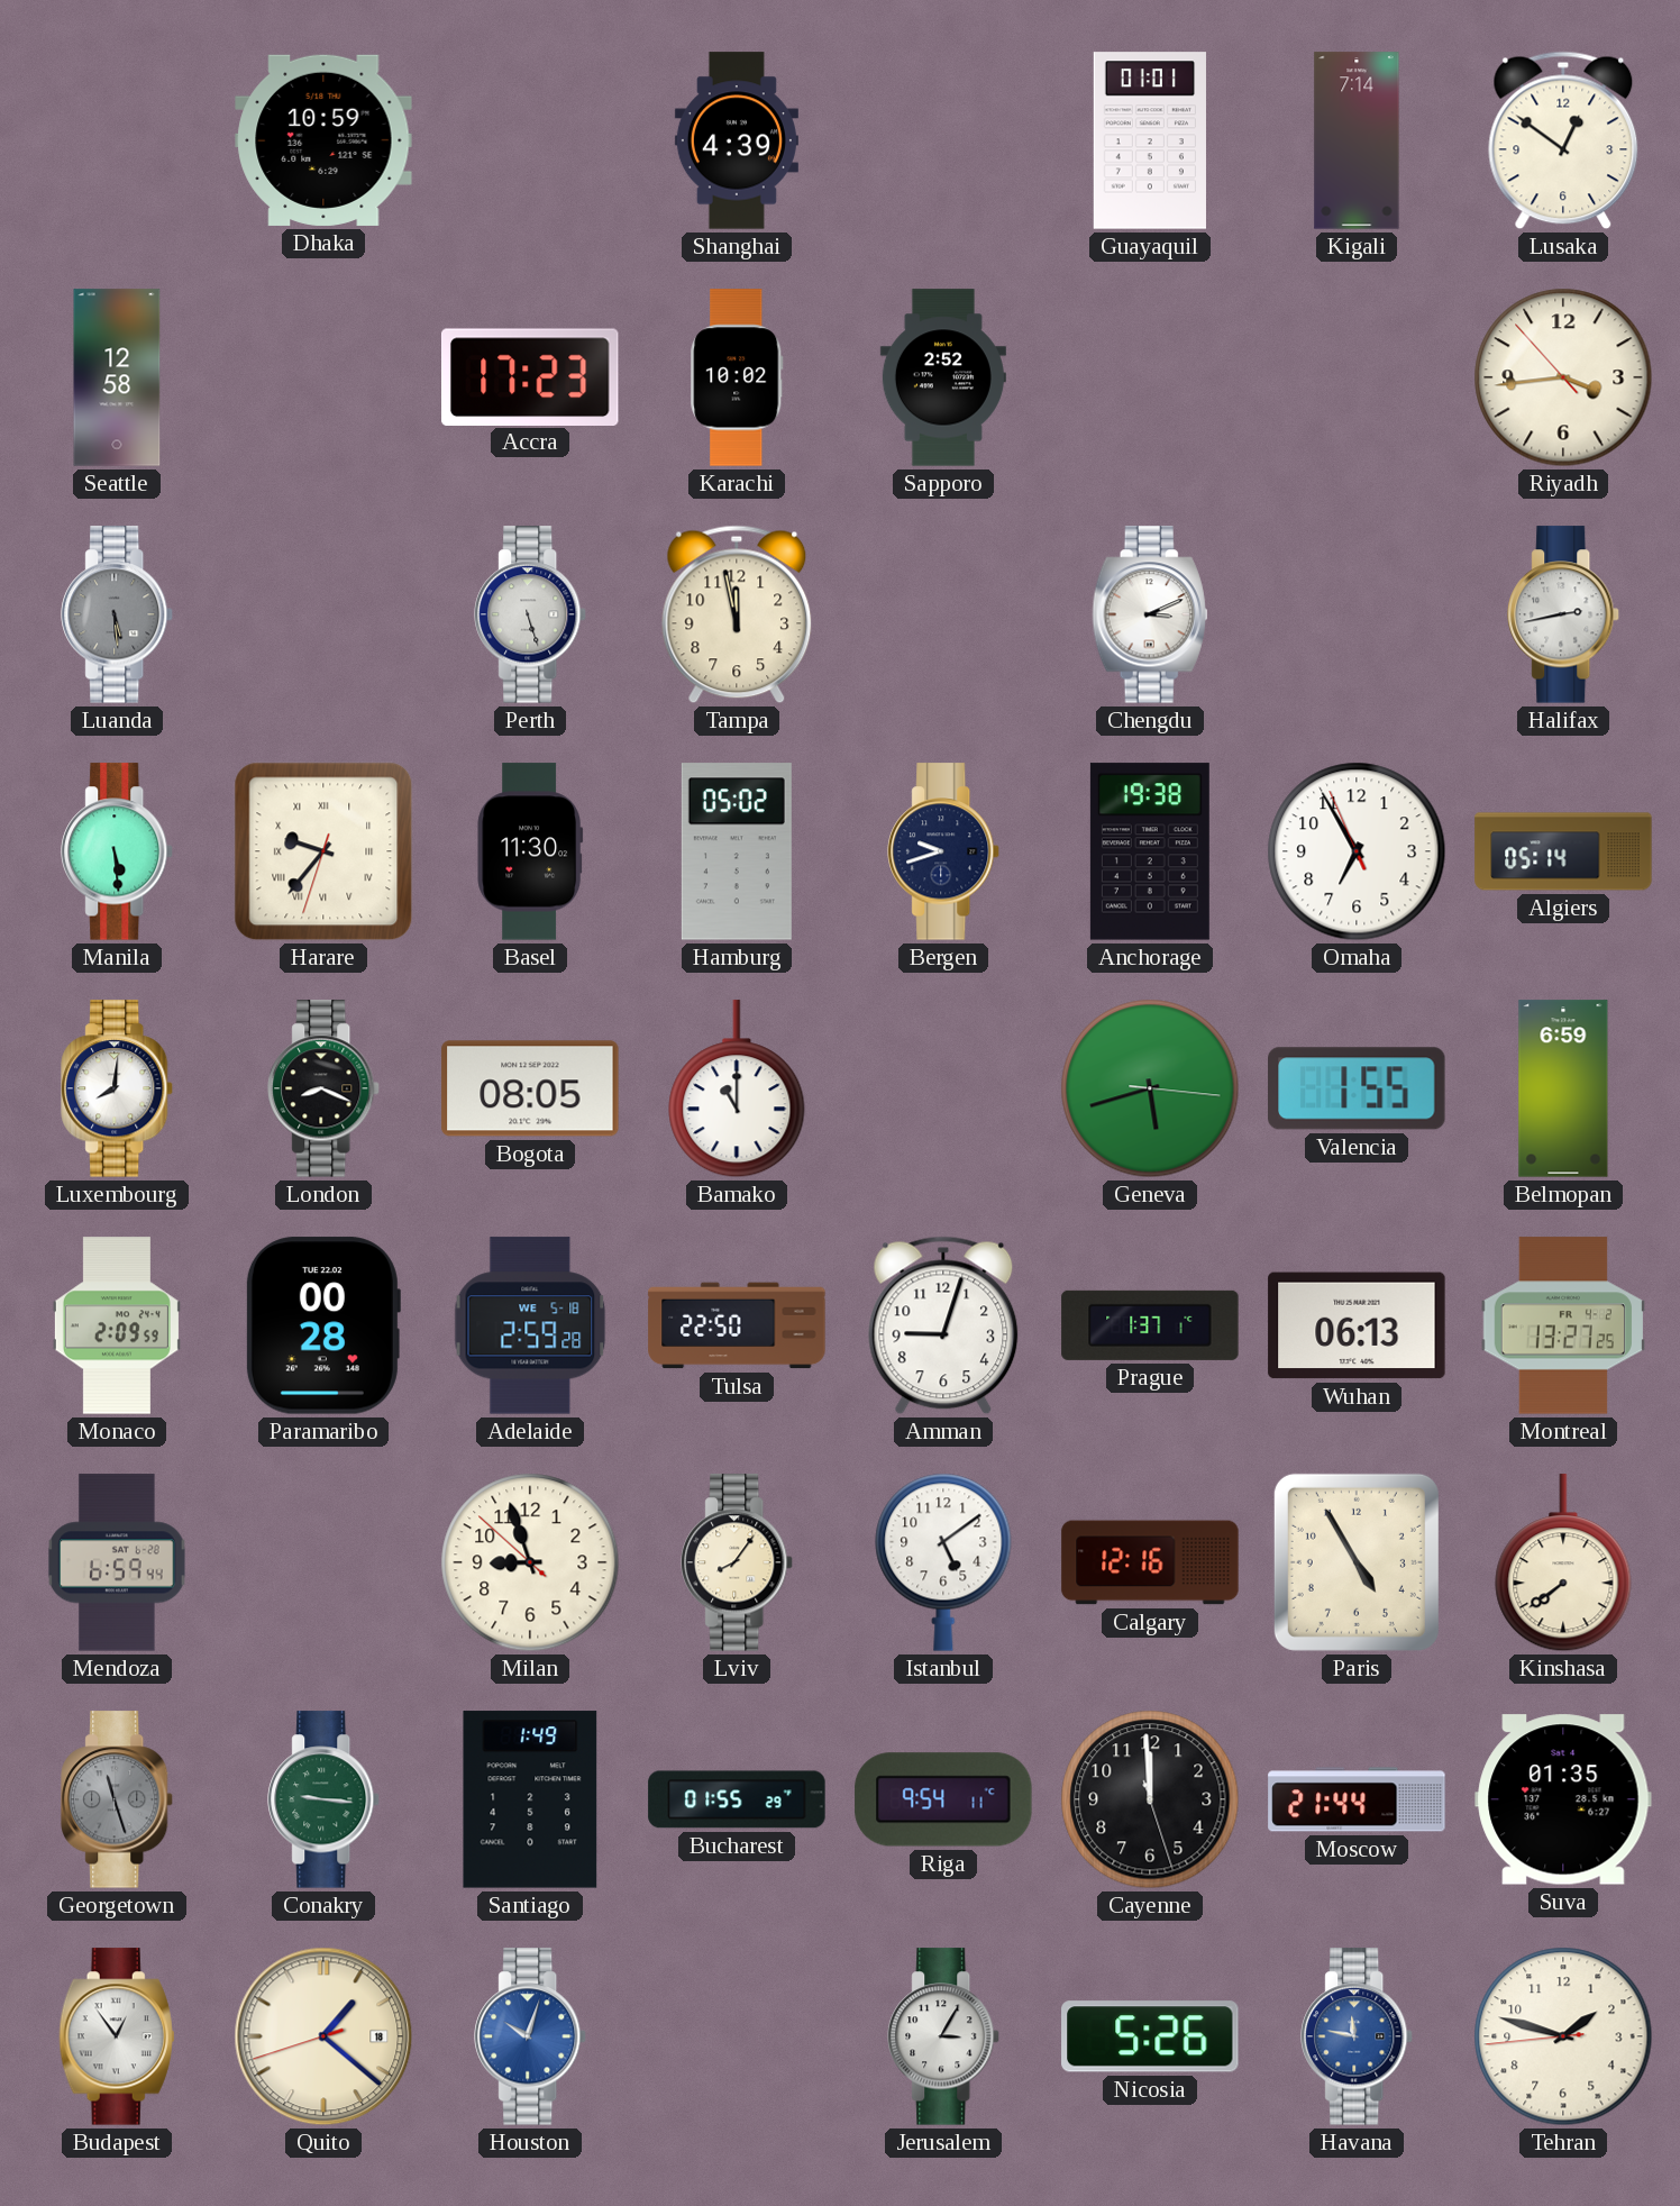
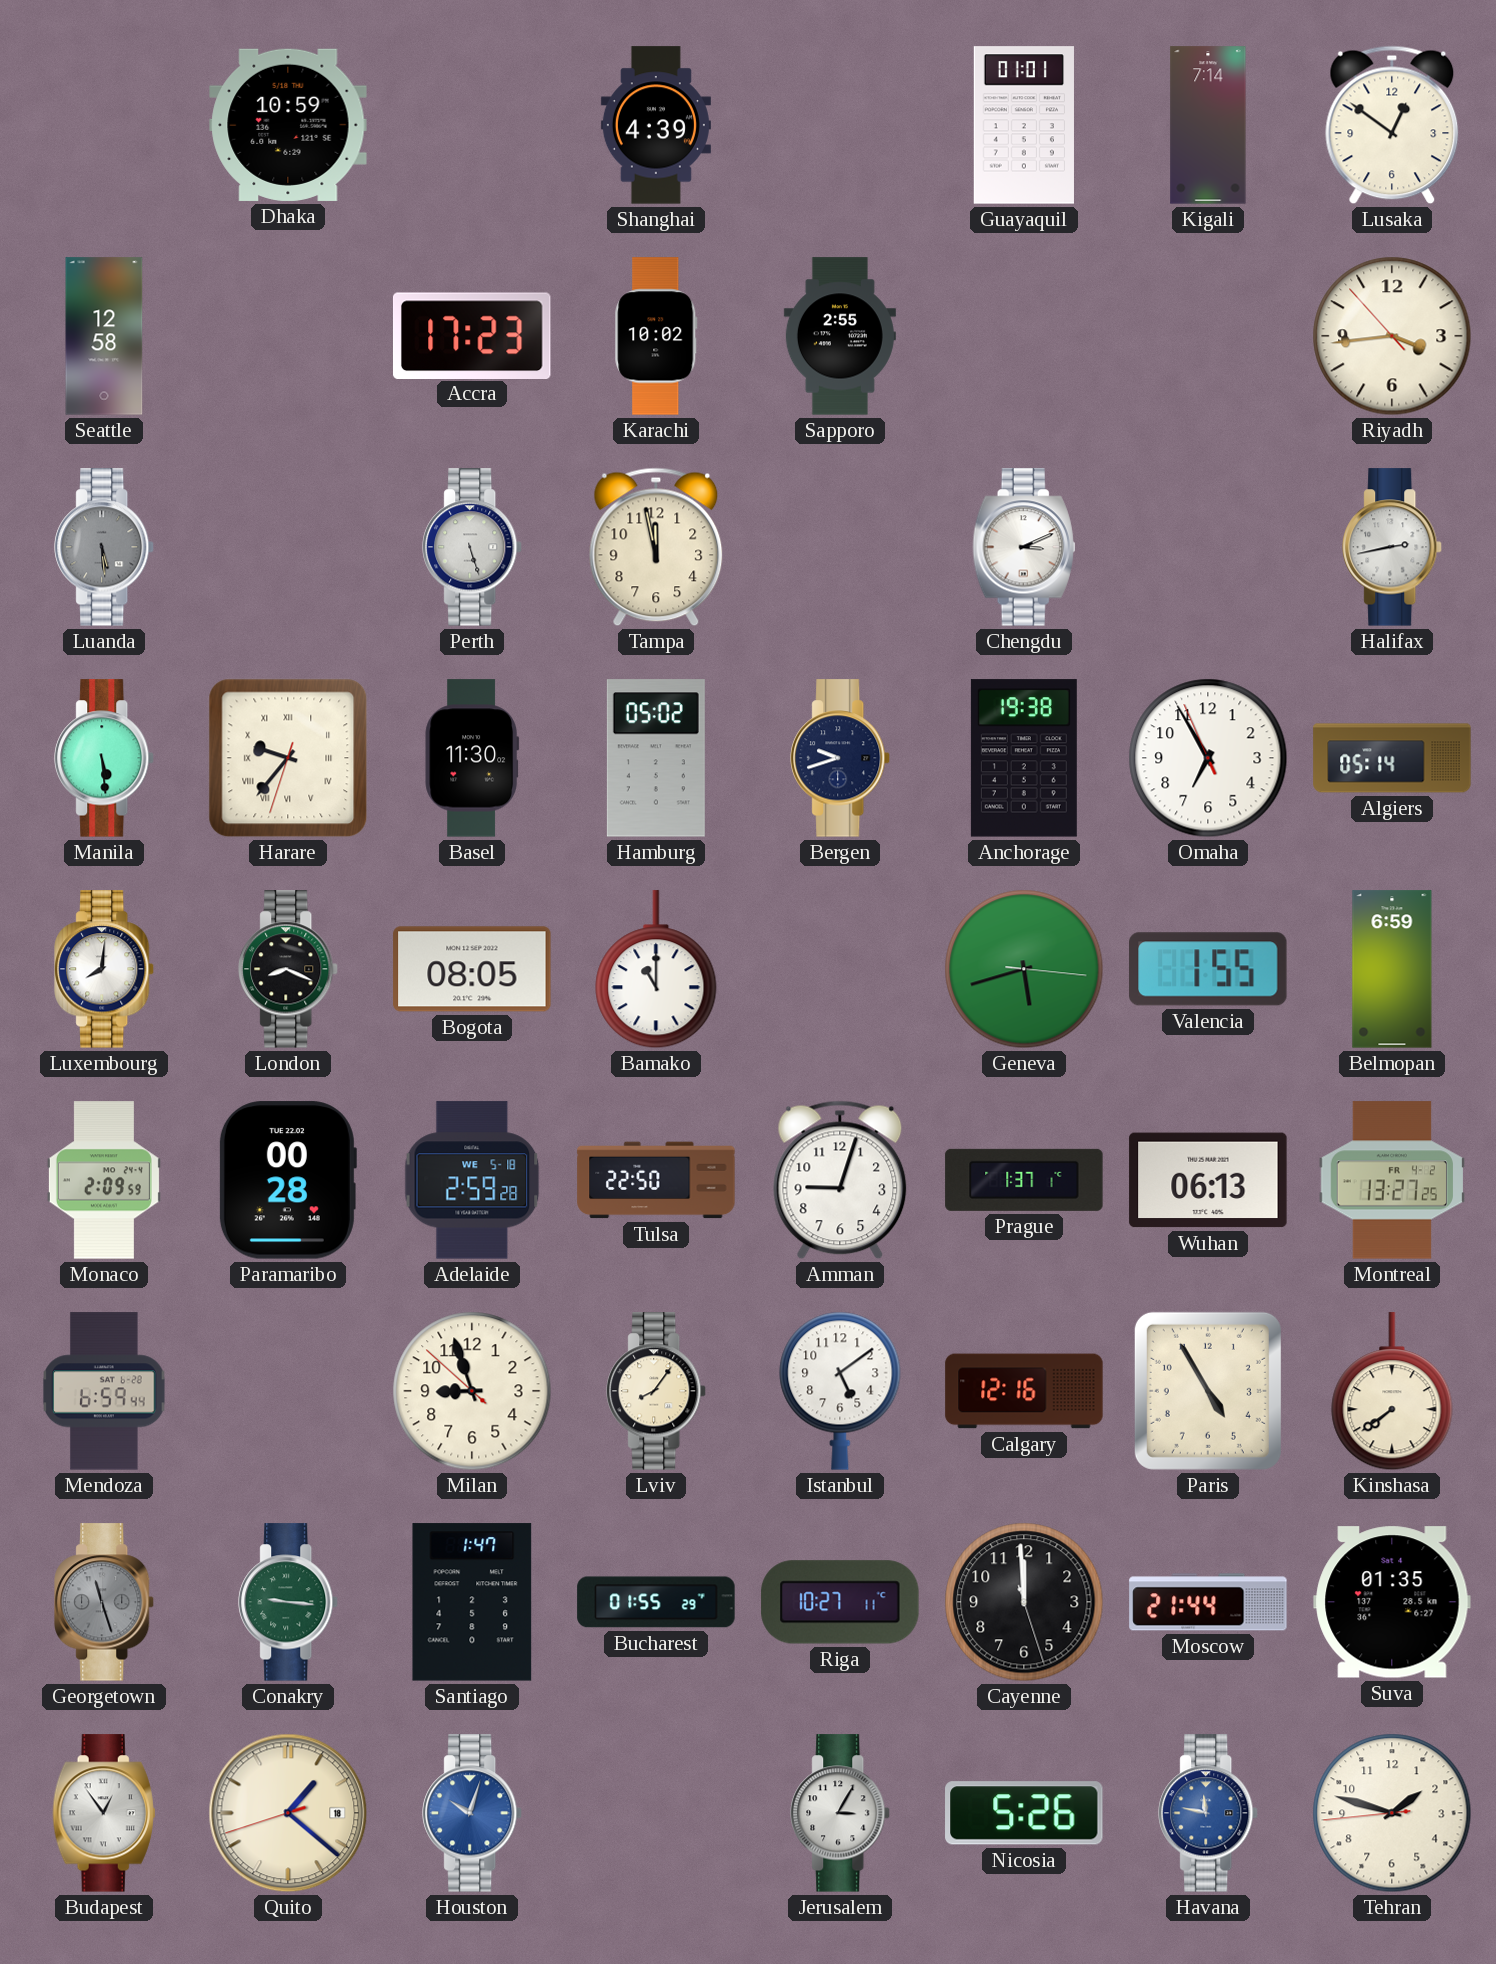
Sapporo: 2:52 -> 2:55
Santiago: 1:49 -> 1:47
Riga: 9:54 -> 10:27
